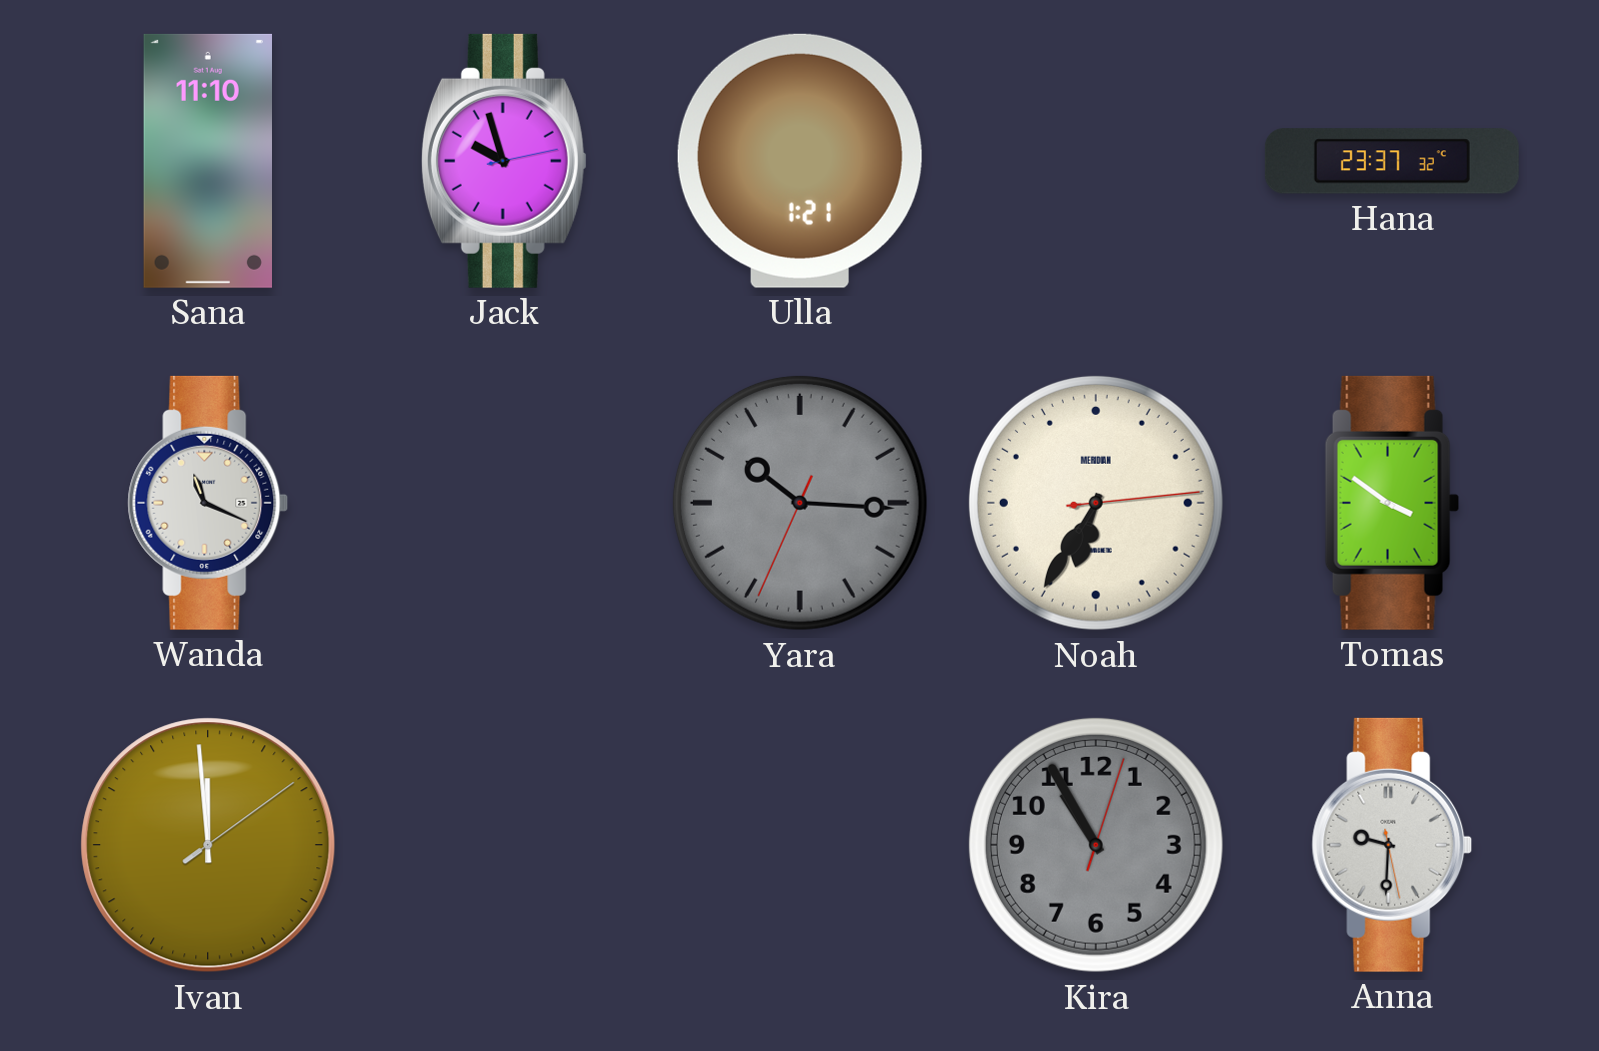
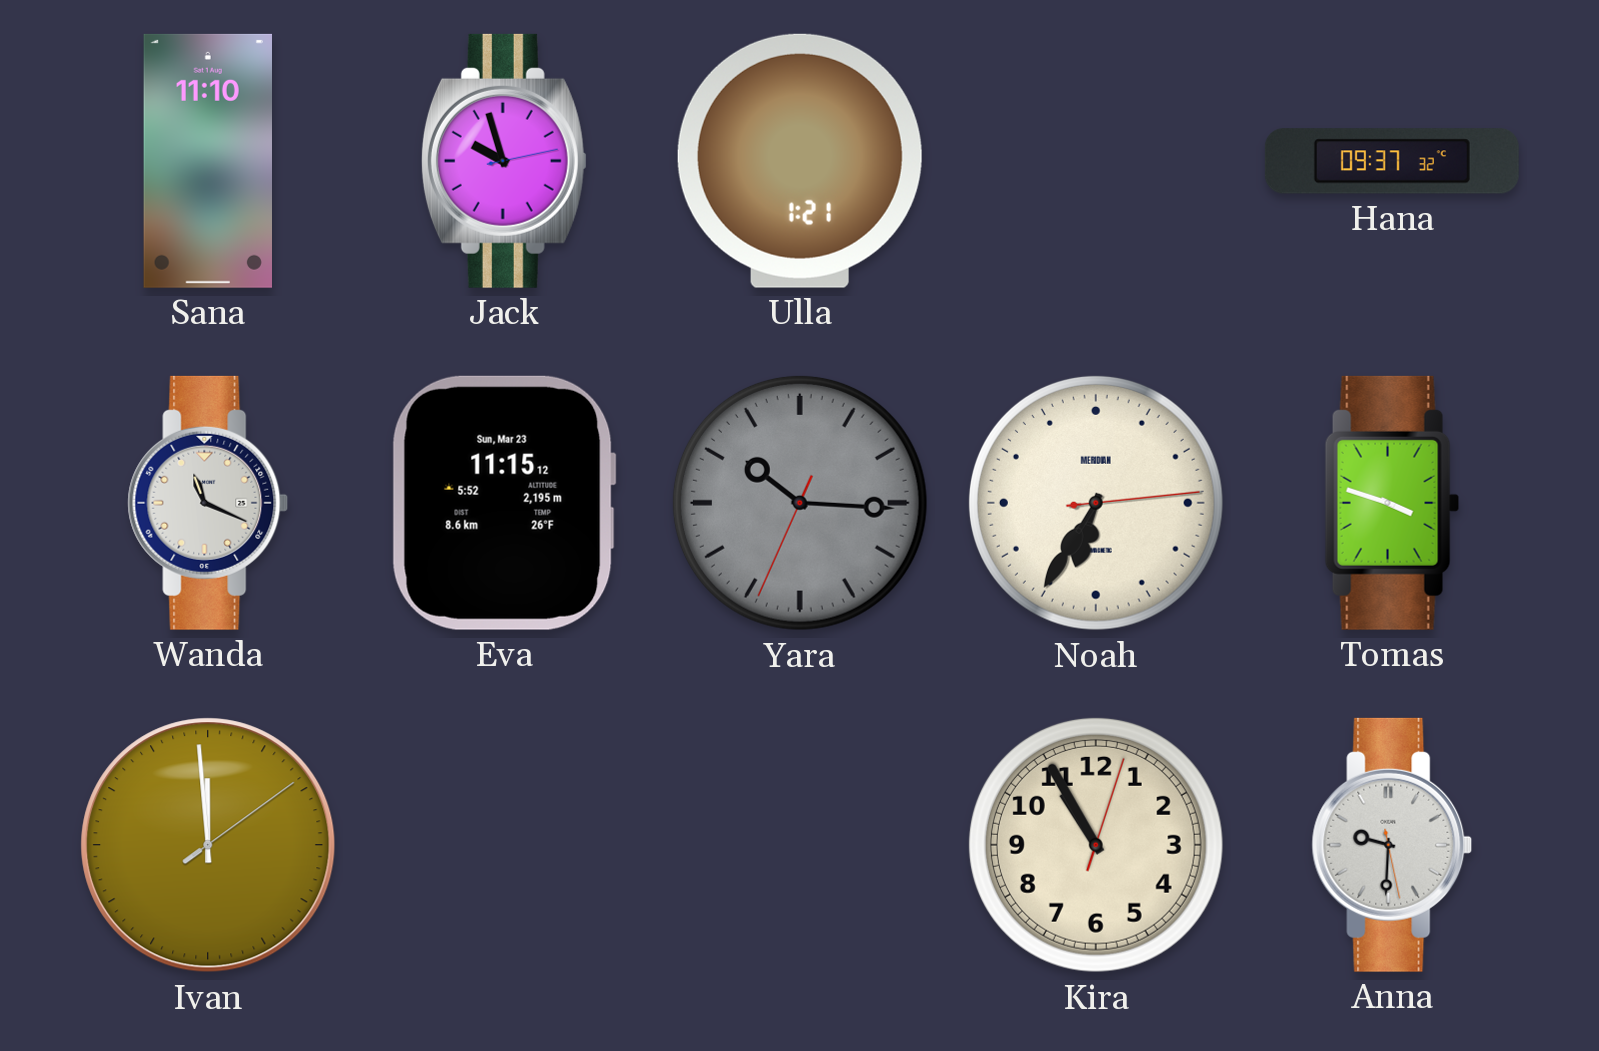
Hana: 23:37 -> 09:37
Eva: none -> 11:15
Tomas: 3:51 -> 3:48
Kira dial: grey -> cream
